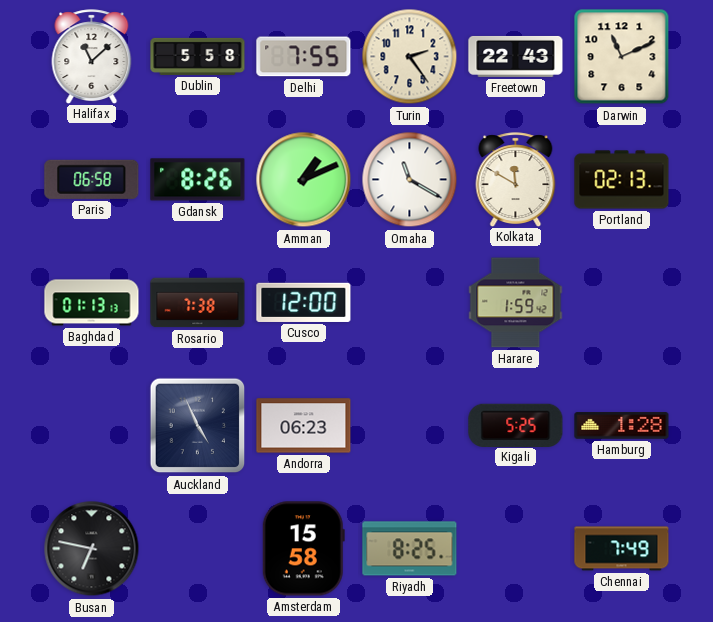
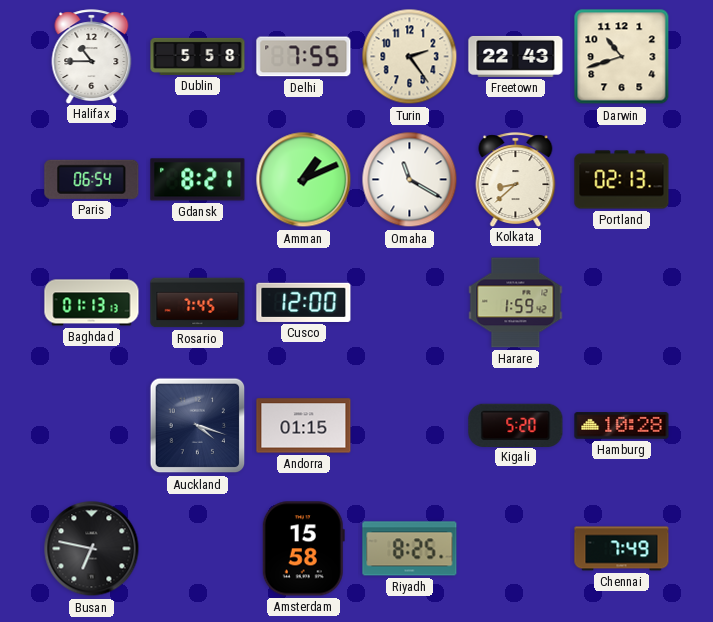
Halifax: 11:08 -> 10:45
Darwin: 11:11 -> 10:42
Paris: 06:58 -> 06:54
Gdansk: 8:26 -> 8:21
Kolkata: 11:50 -> 8:38
Rosario: 7:38 -> 7:45
Auckland: 4:56 -> 4:18
Andorra: 06:23 -> 01:15
Kigali: 5:25 -> 5:20
Hamburg: 1:28 -> 10:28
